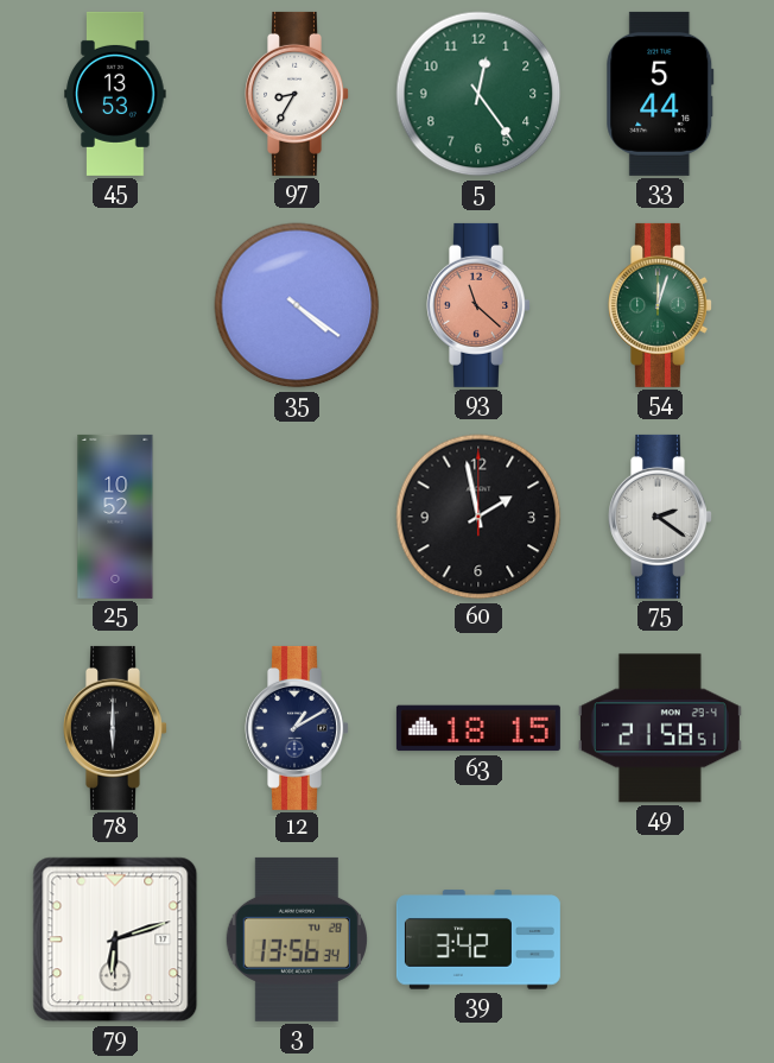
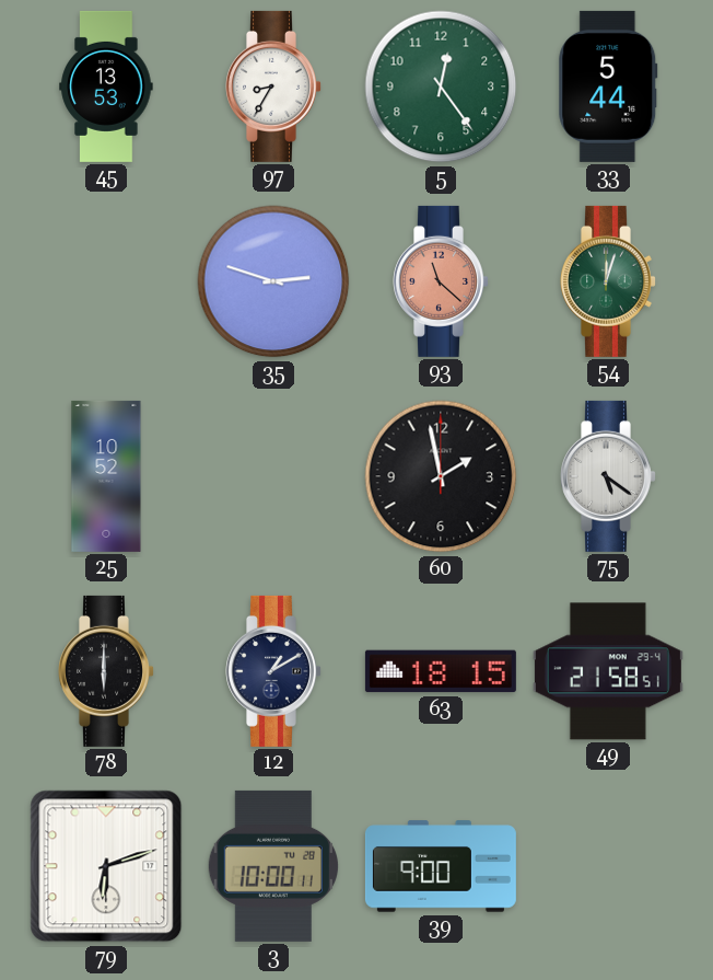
35: 4:21 -> 2:48
75: 2:21 -> 5:21
3: 13:56 -> 10:00
39: 3:42 -> 9:00
